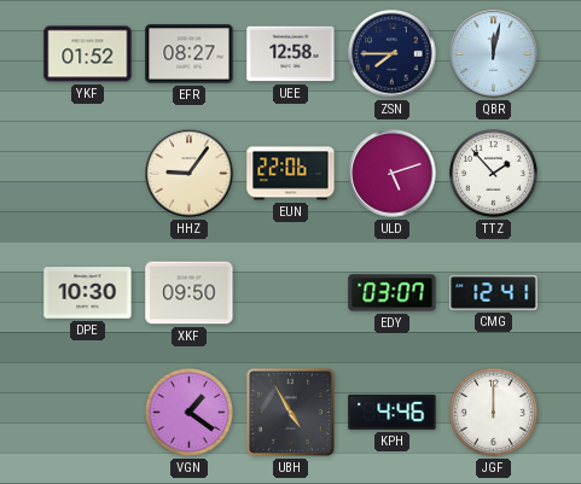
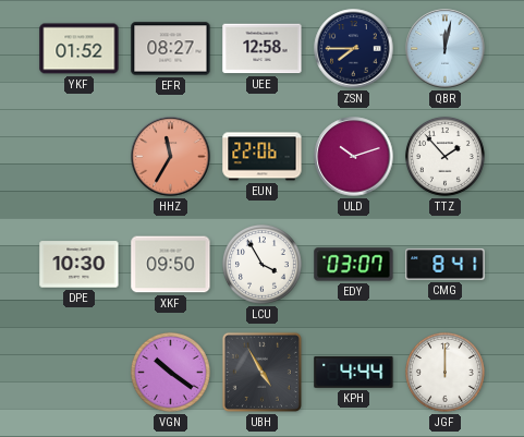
HHZ: 9:06 -> 11:35
HHZ dial: cream -> salmon
ULD: 5:12 -> 10:12
LCU: none -> 3:55
CMG: 12:41 -> 8:41
VGN: 1:21 -> 10:21
KPH: 4:46 -> 4:44
